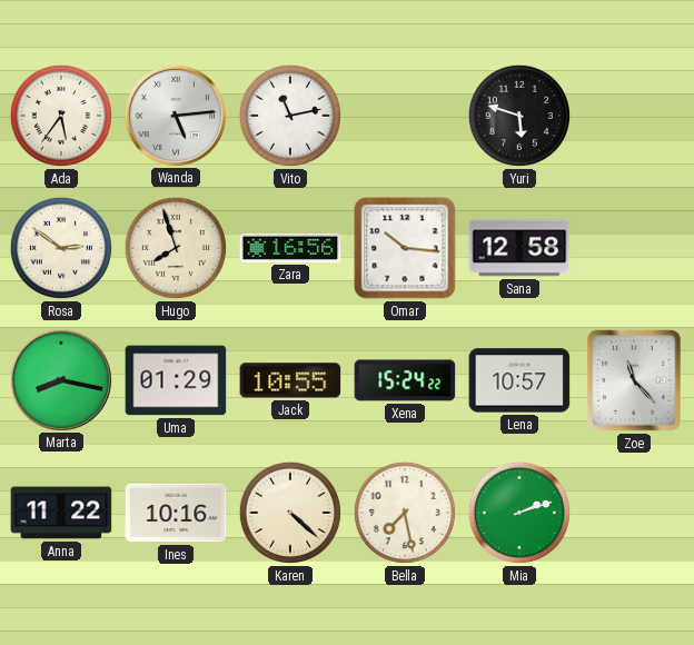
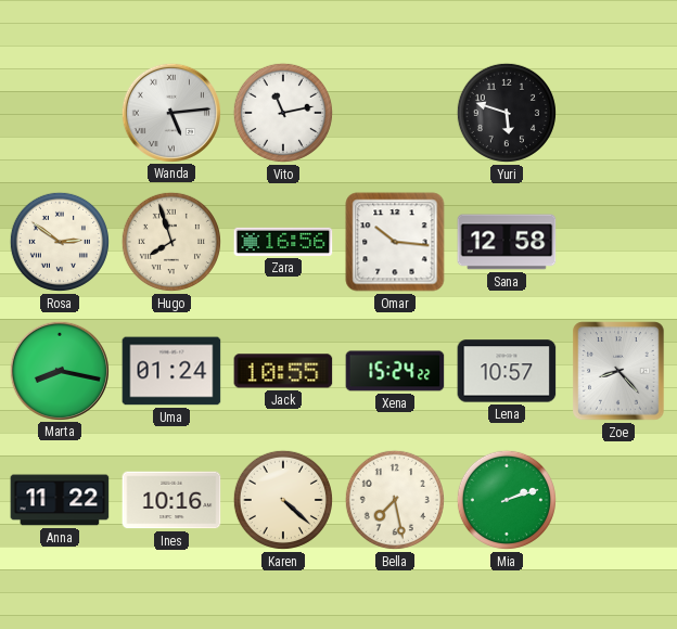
Ada: 5:36 -> none
Uma: 01:29 -> 01:24
Zoe: 11:23 -> 8:23
